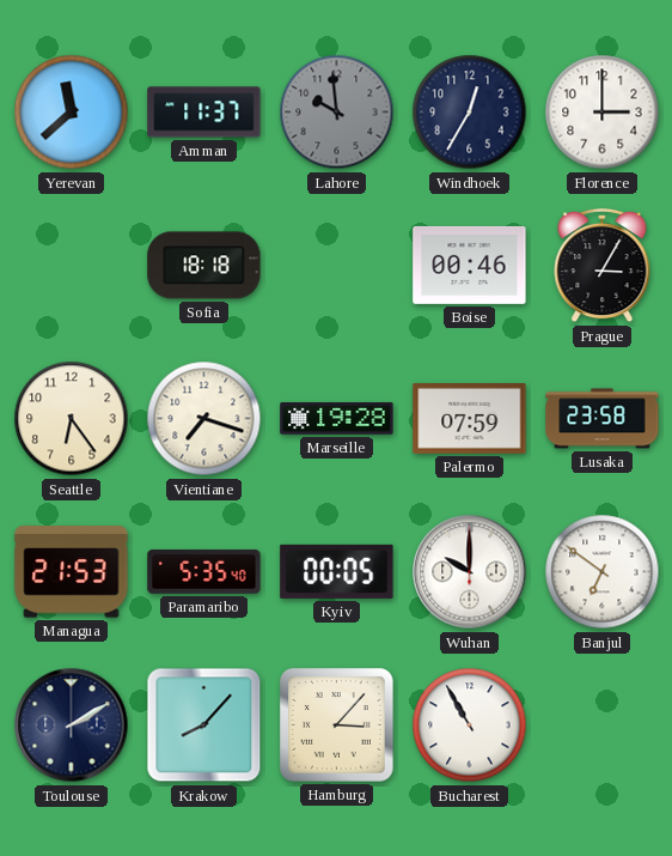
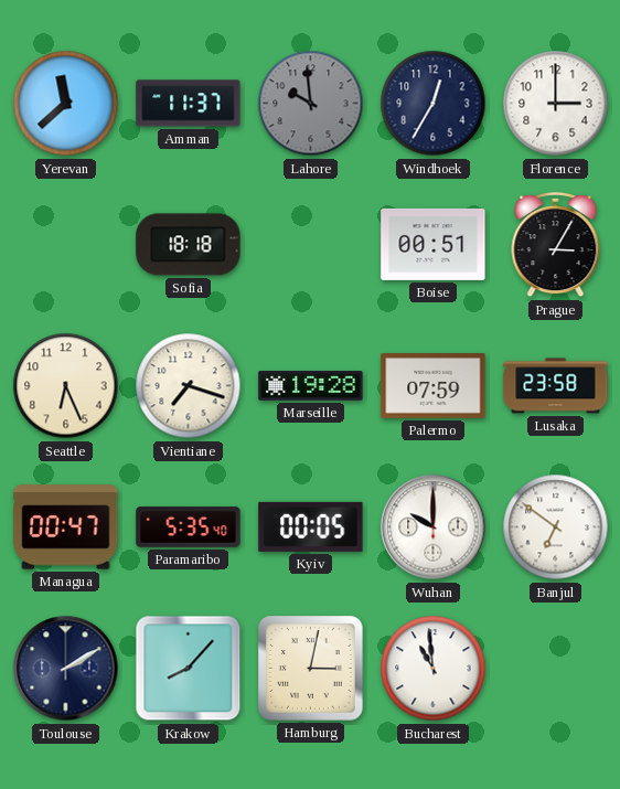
Boise: 00:46 -> 00:51
Seattle: 6:24 -> 6:26
Managua: 21:53 -> 00:47
Hamburg: 3:07 -> 3:02
Bucharest: 10:55 -> 10:59
